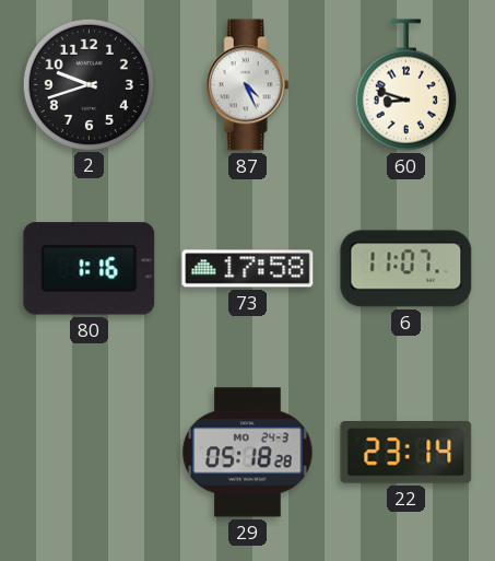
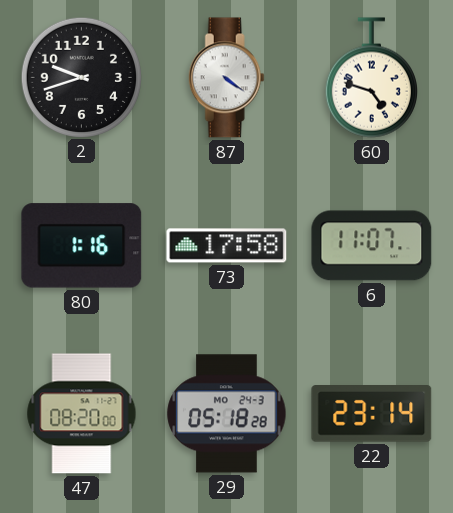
87: 4:26 -> 4:21
60: 8:48 -> 4:48
47: none -> 08:20
